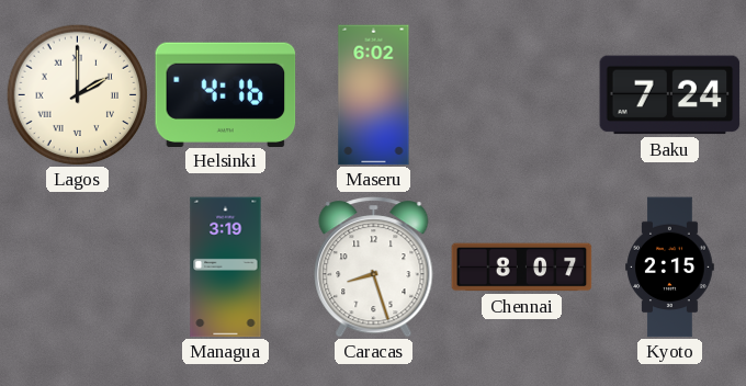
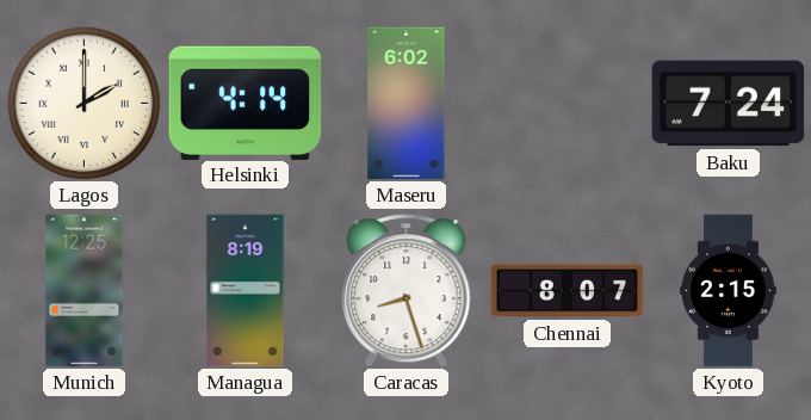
Helsinki: 4:16 -> 4:14
Munich: none -> 12:25
Managua: 3:19 -> 8:19
